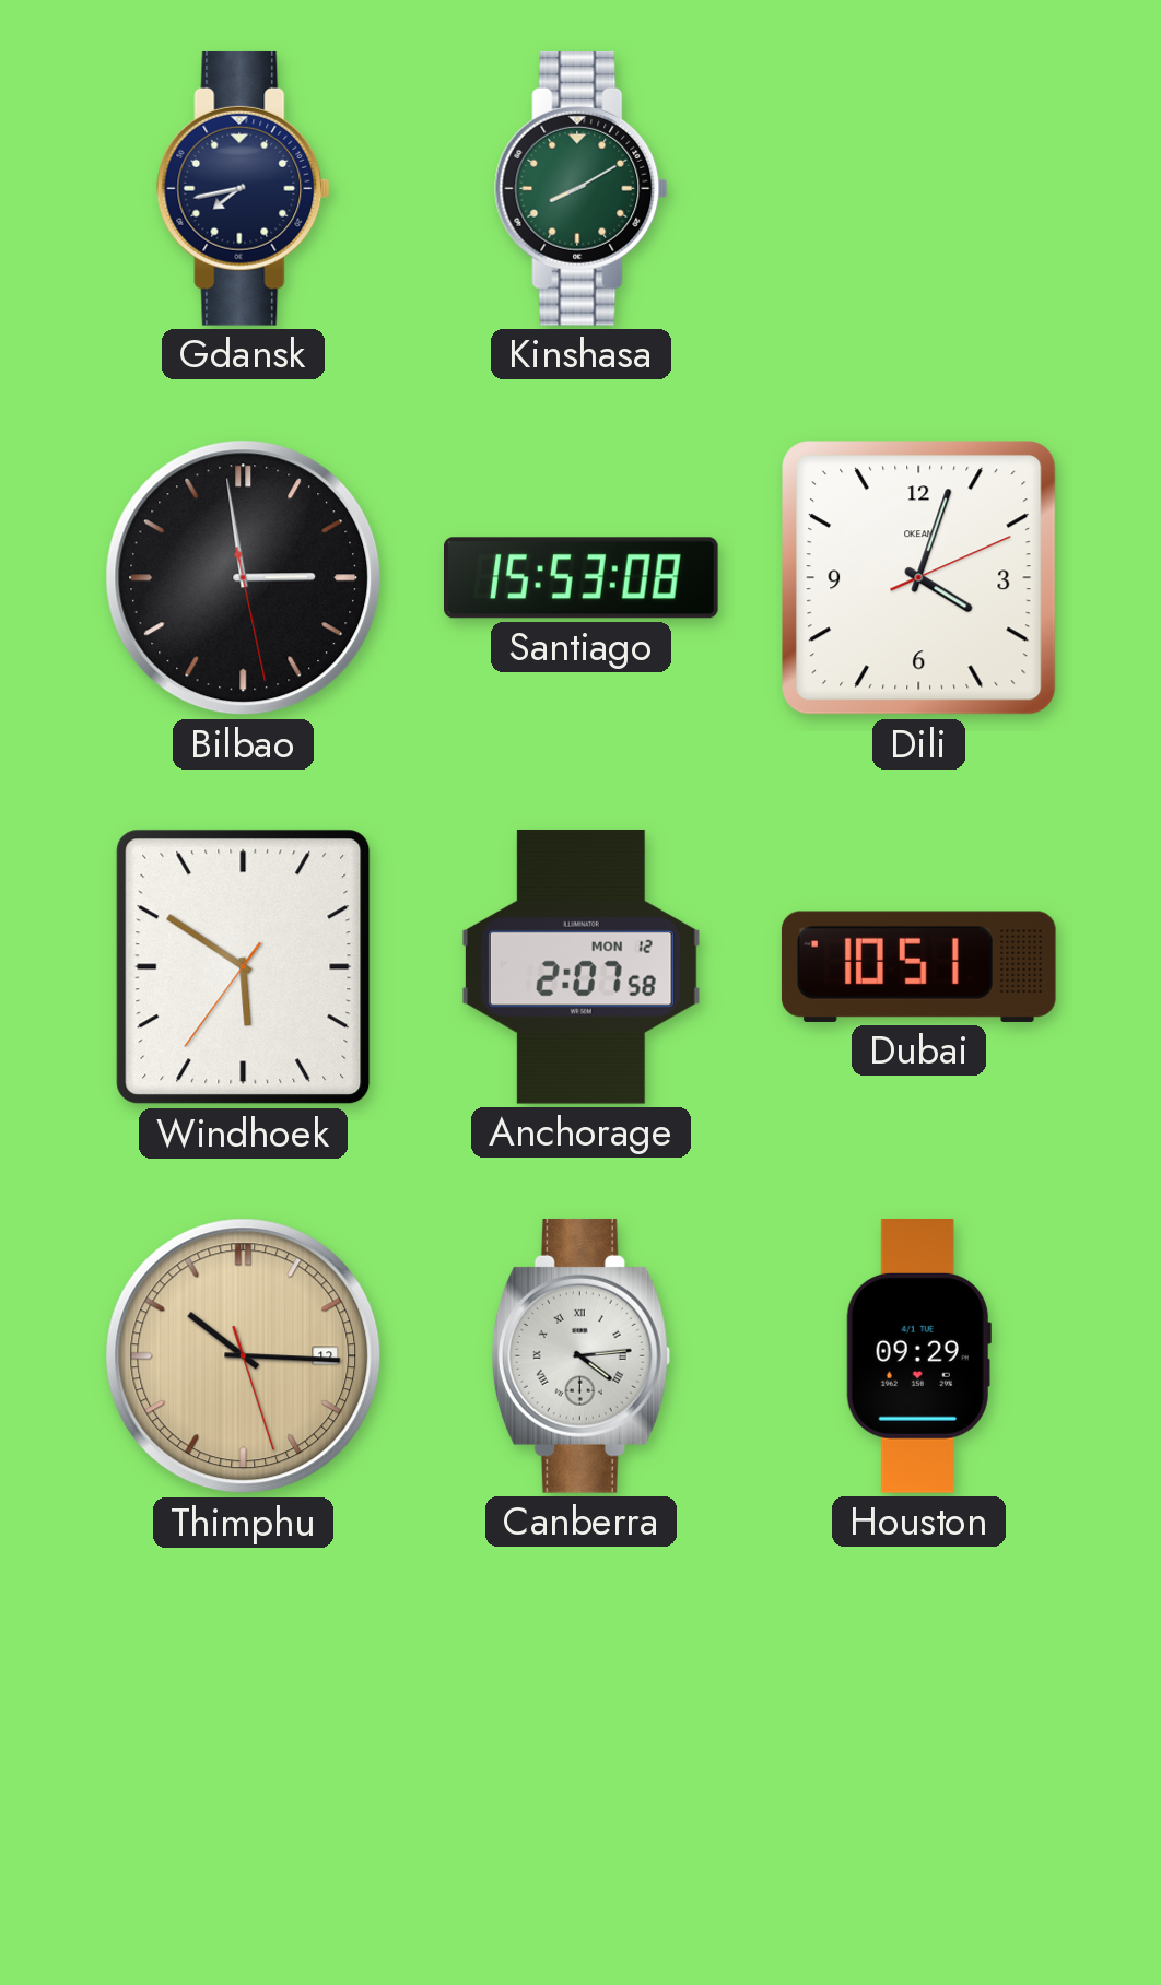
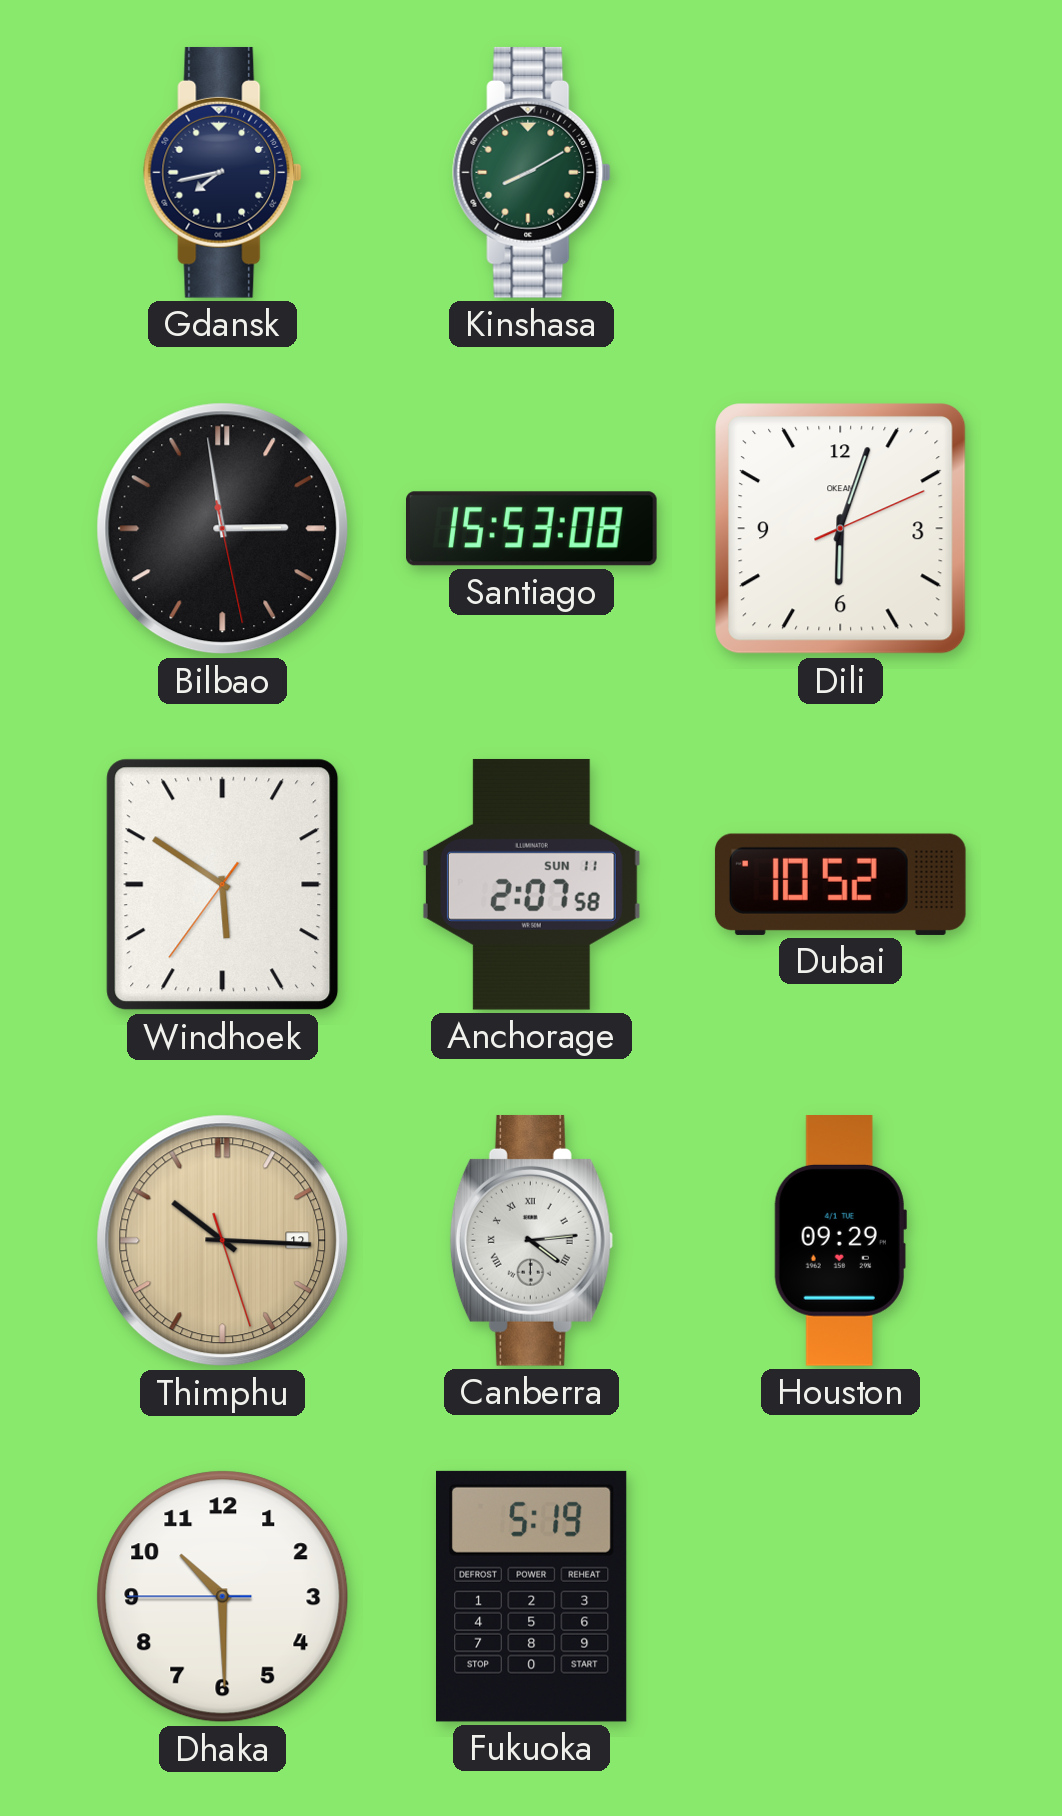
Dili: 4:03 -> 6:03
Anchorage date: MON 12 -> SUN 11
Dubai: 10:51 -> 10:52
Dhaka: none -> 10:29
Fukuoka: none -> 5:19
